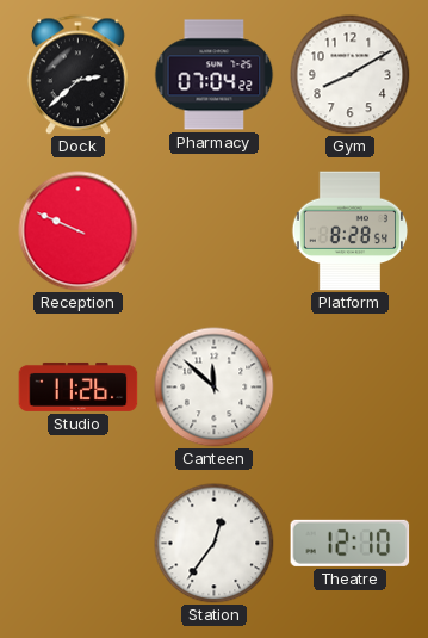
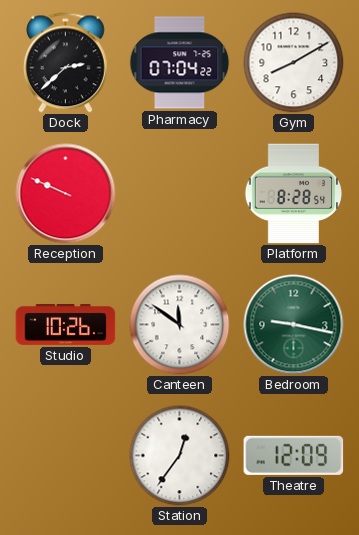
Studio: 11:26 -> 10:26
Canteen: 11:52 -> 11:51
Bedroom: none -> 9:17
Theatre: 12:10 -> 12:09
